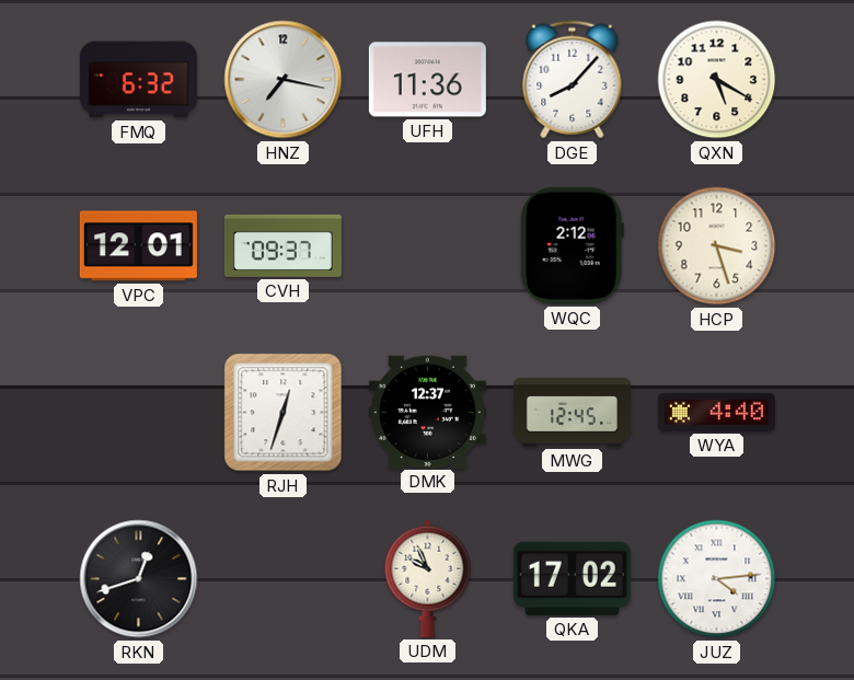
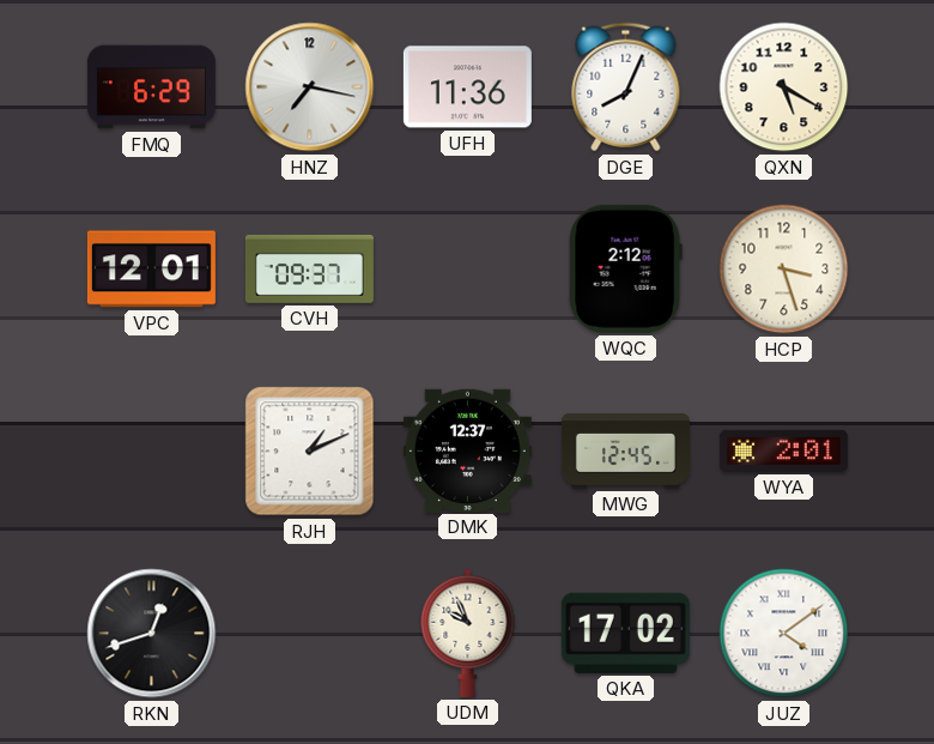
FMQ: 6:32 -> 6:29
DGE: 8:07 -> 8:04
RJH: 12:33 -> 1:11
WYA: 4:40 -> 2:01
JUZ: 4:14 -> 4:09
